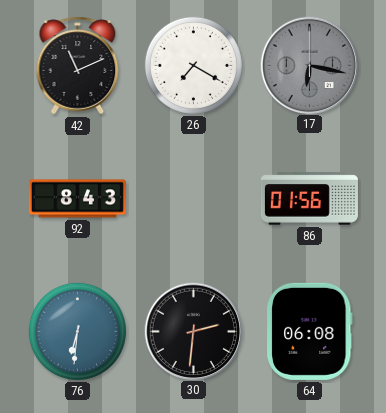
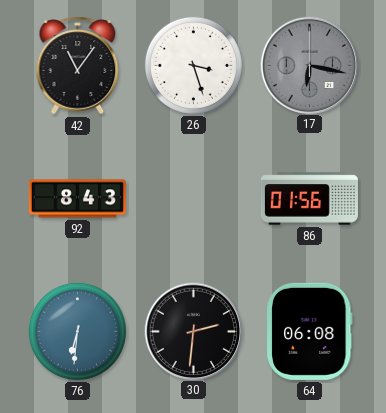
42: 11:11 -> 11:06
26: 7:20 -> 3:27
